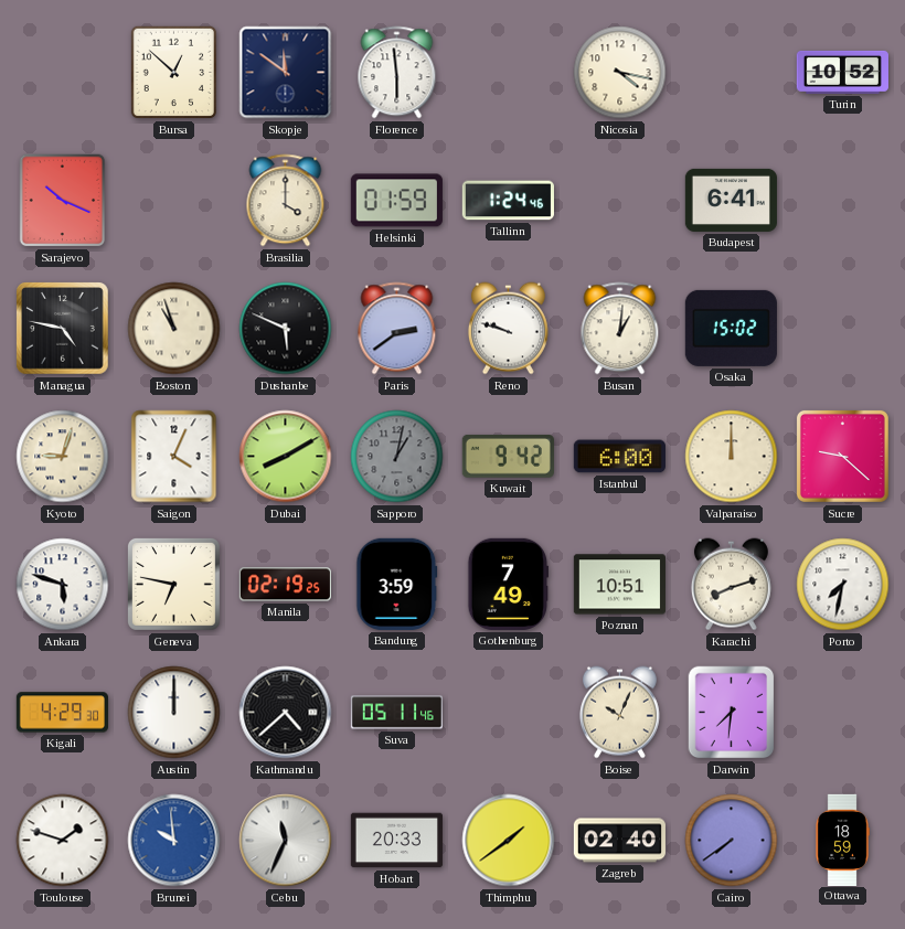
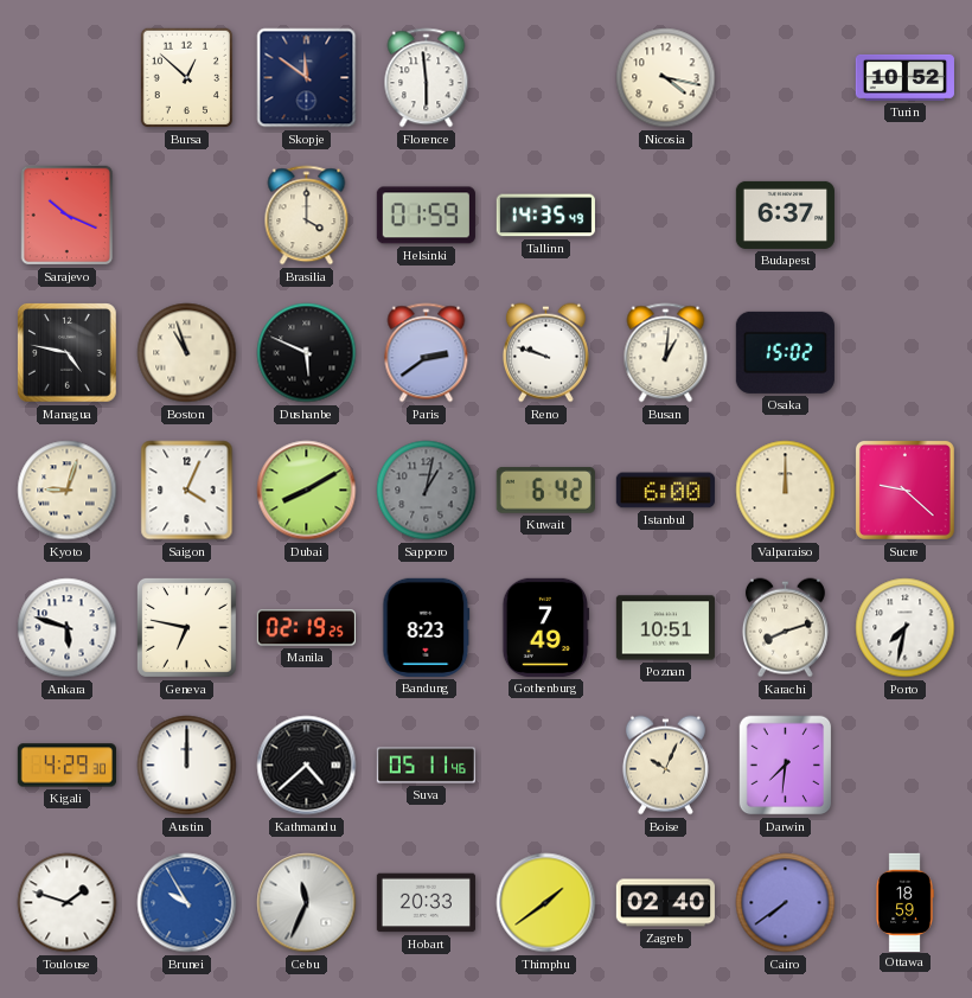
Tallinn: 1:24 -> 14:35
Budapest: 6:41 -> 6:37
Kuwait: 9:42 -> 6:42
Bandung: 3:59 -> 8:23
Brunei: 9:59 -> 9:55
